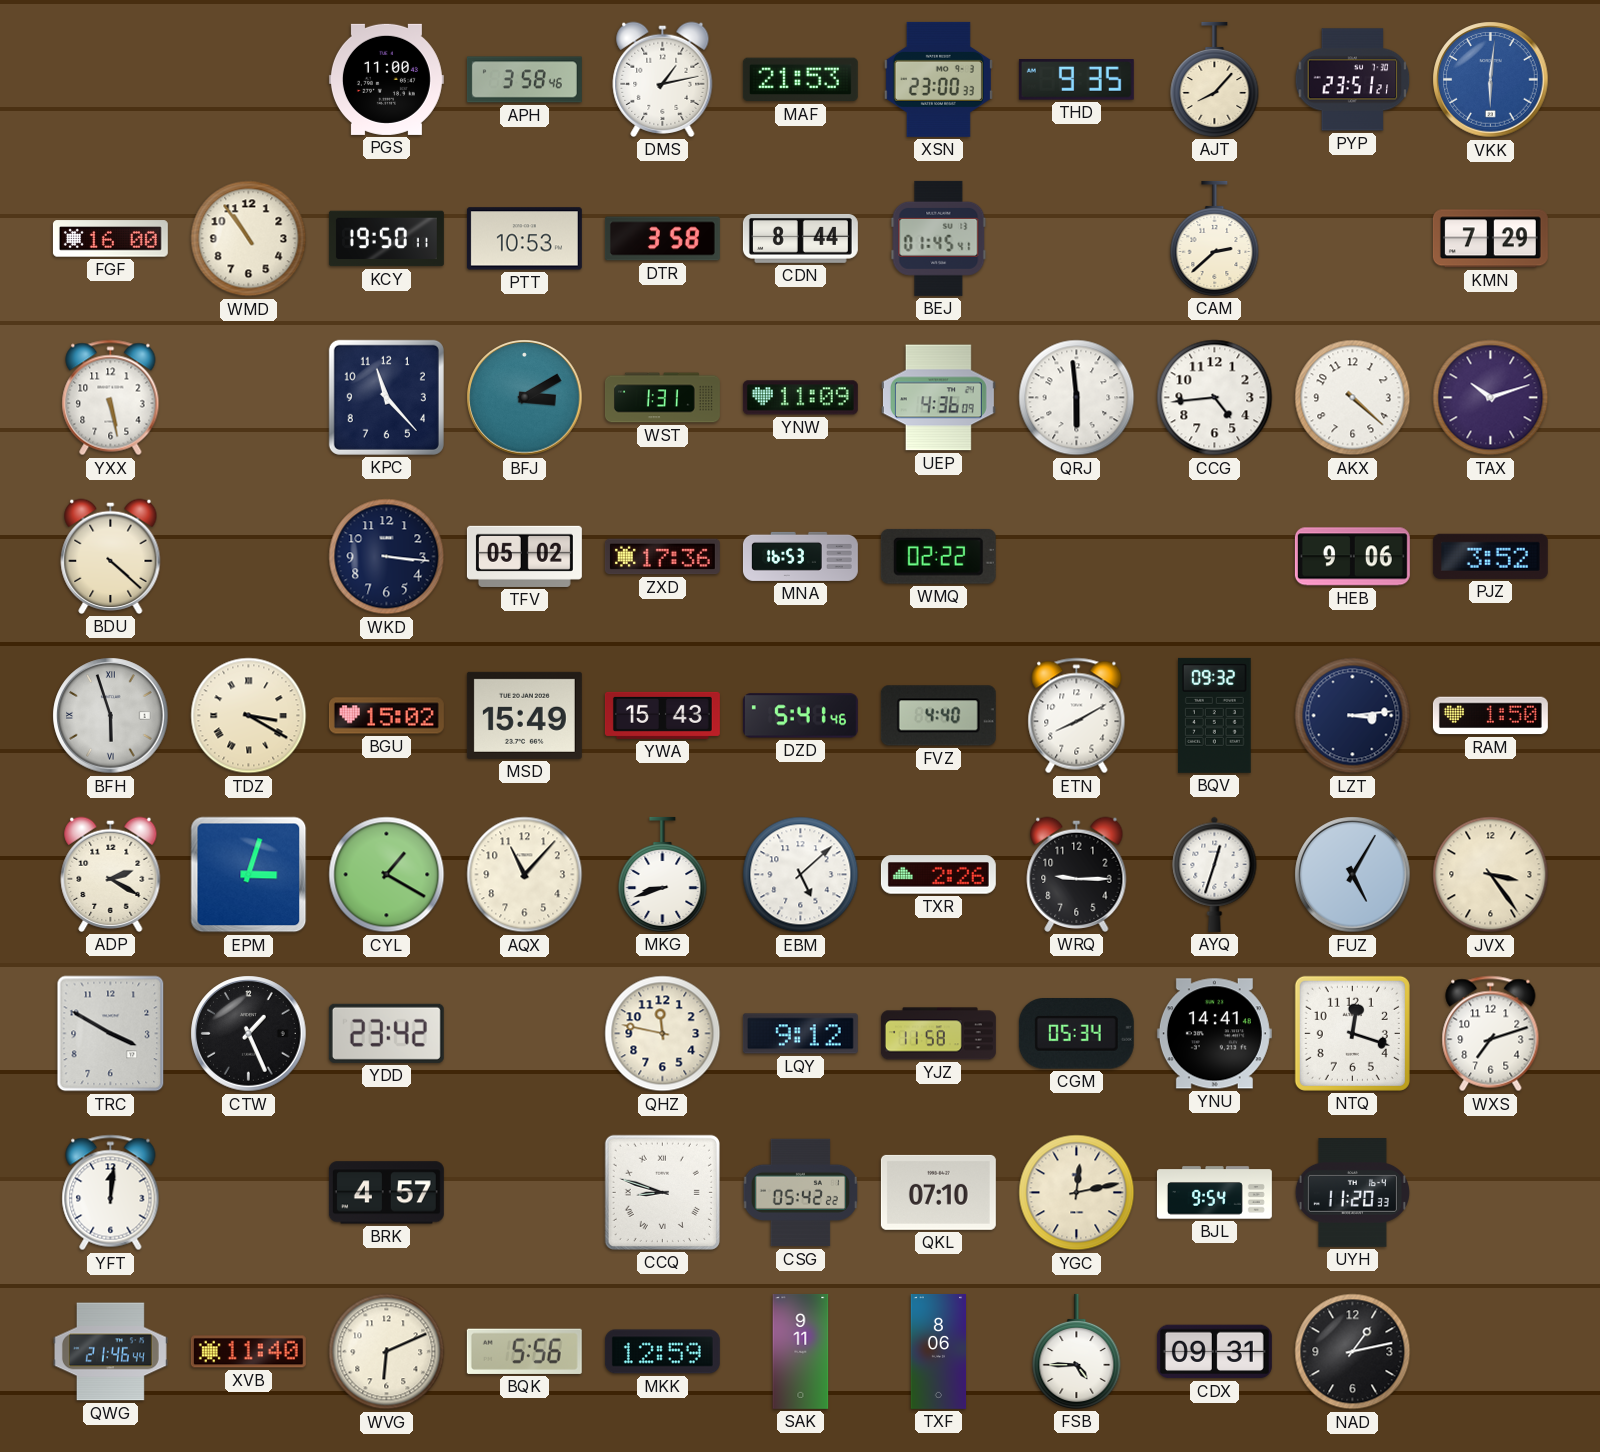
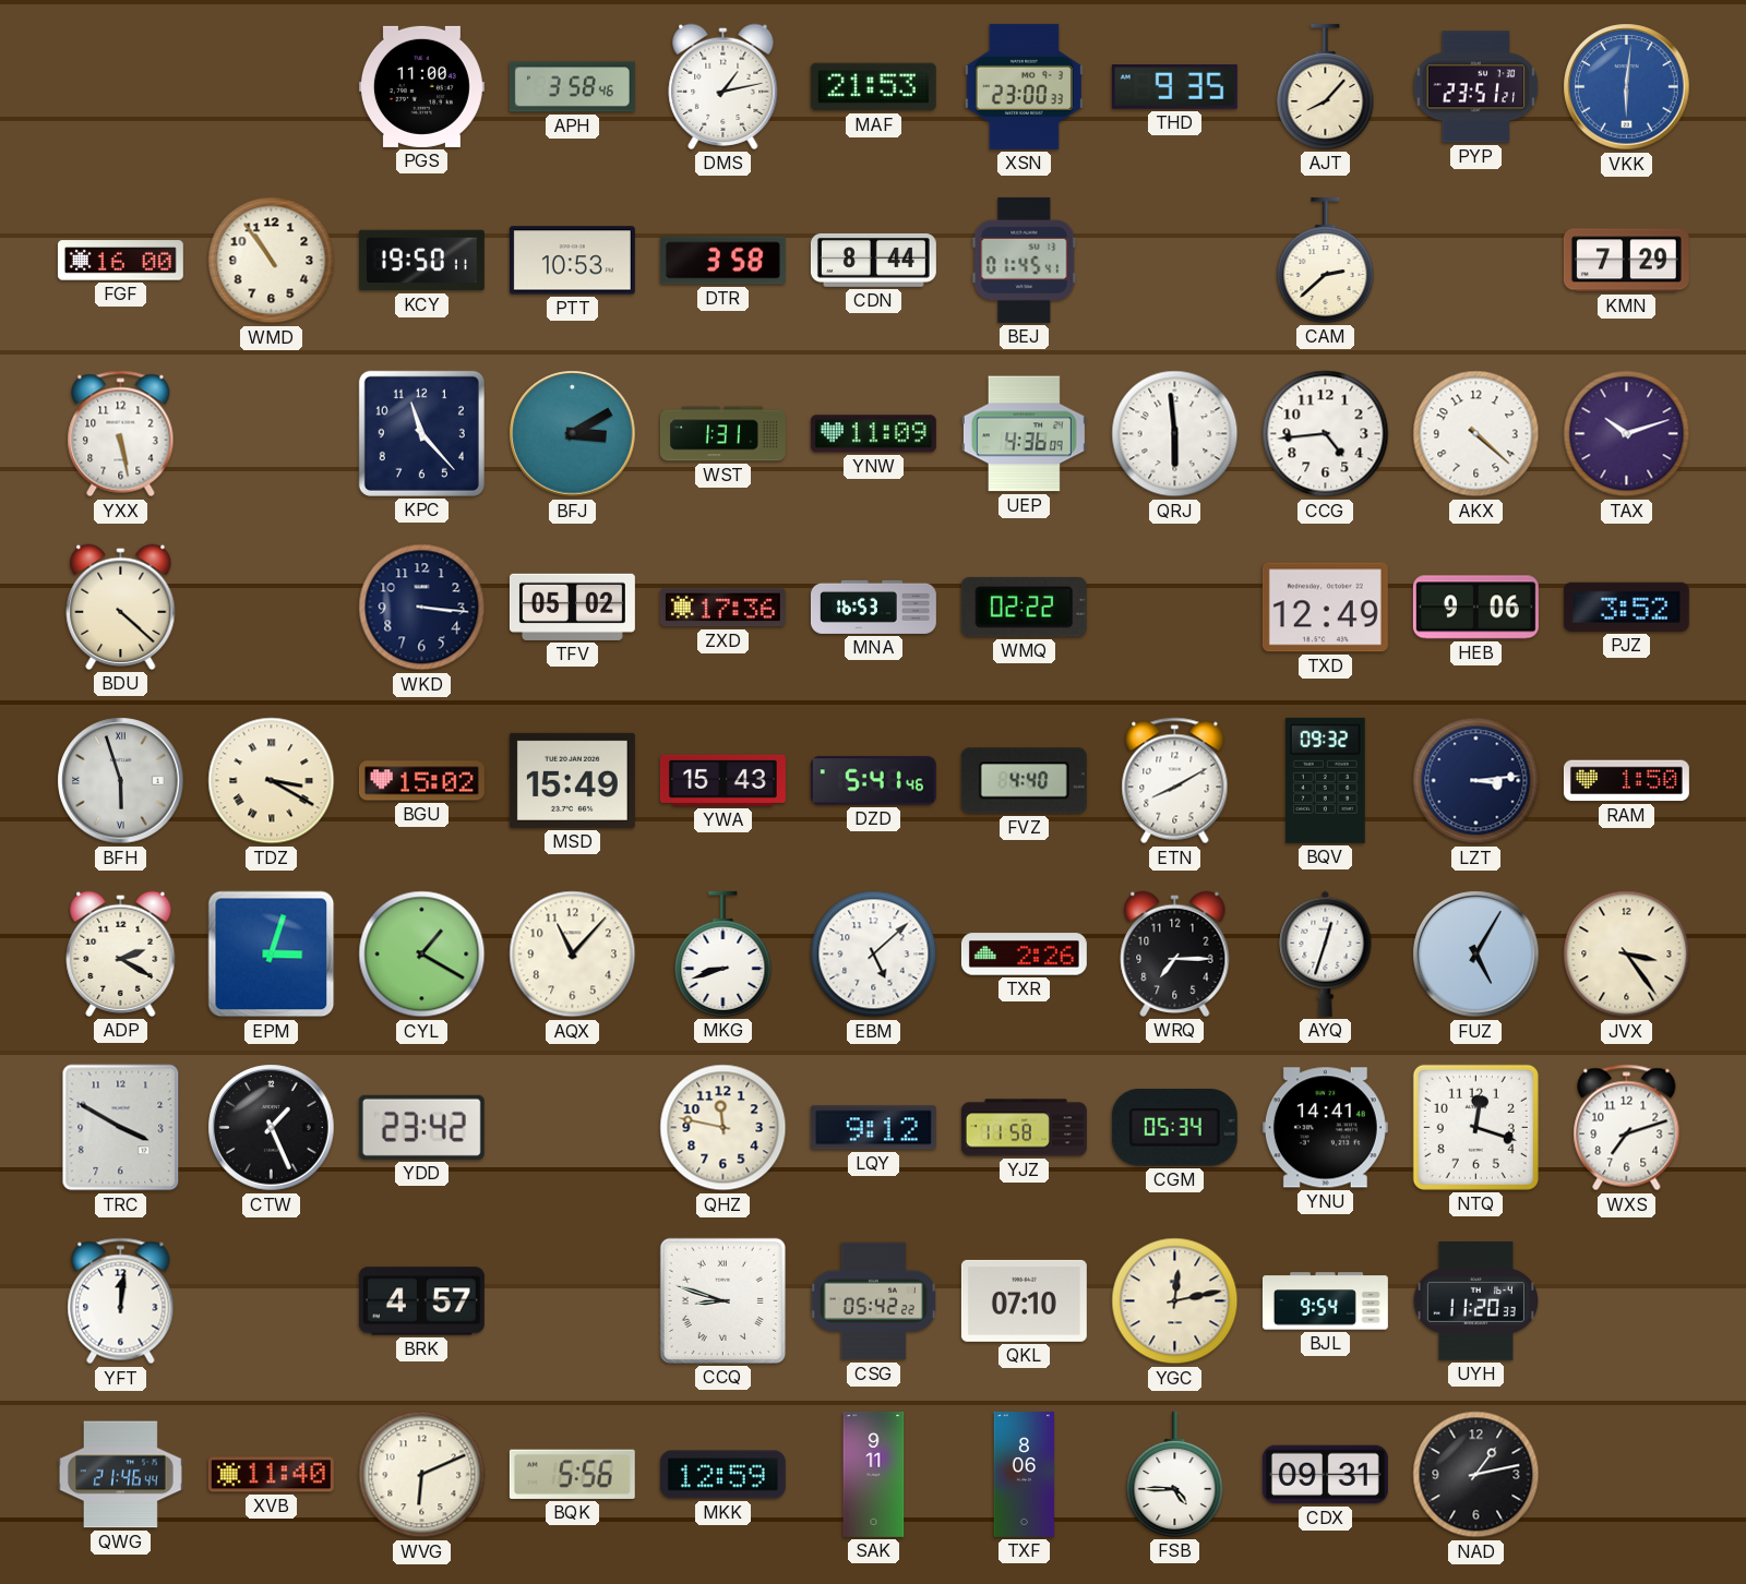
TXD: none -> 12:49
WRQ: 9:15 -> 7:15
